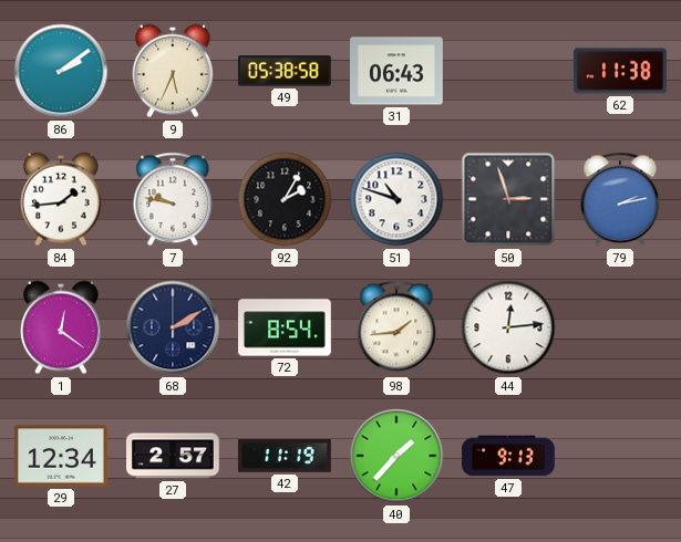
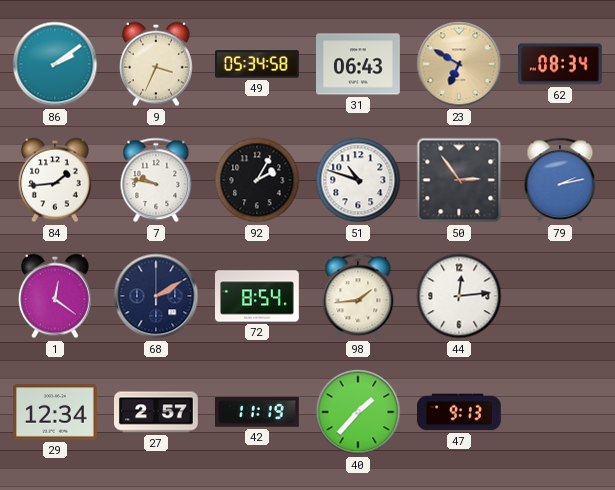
9: 5:34 -> 3:34
49: 05:38 -> 05:34
23: none -> 6:50
62: 11:38 -> 08:34
50: 2:57 -> 2:54
